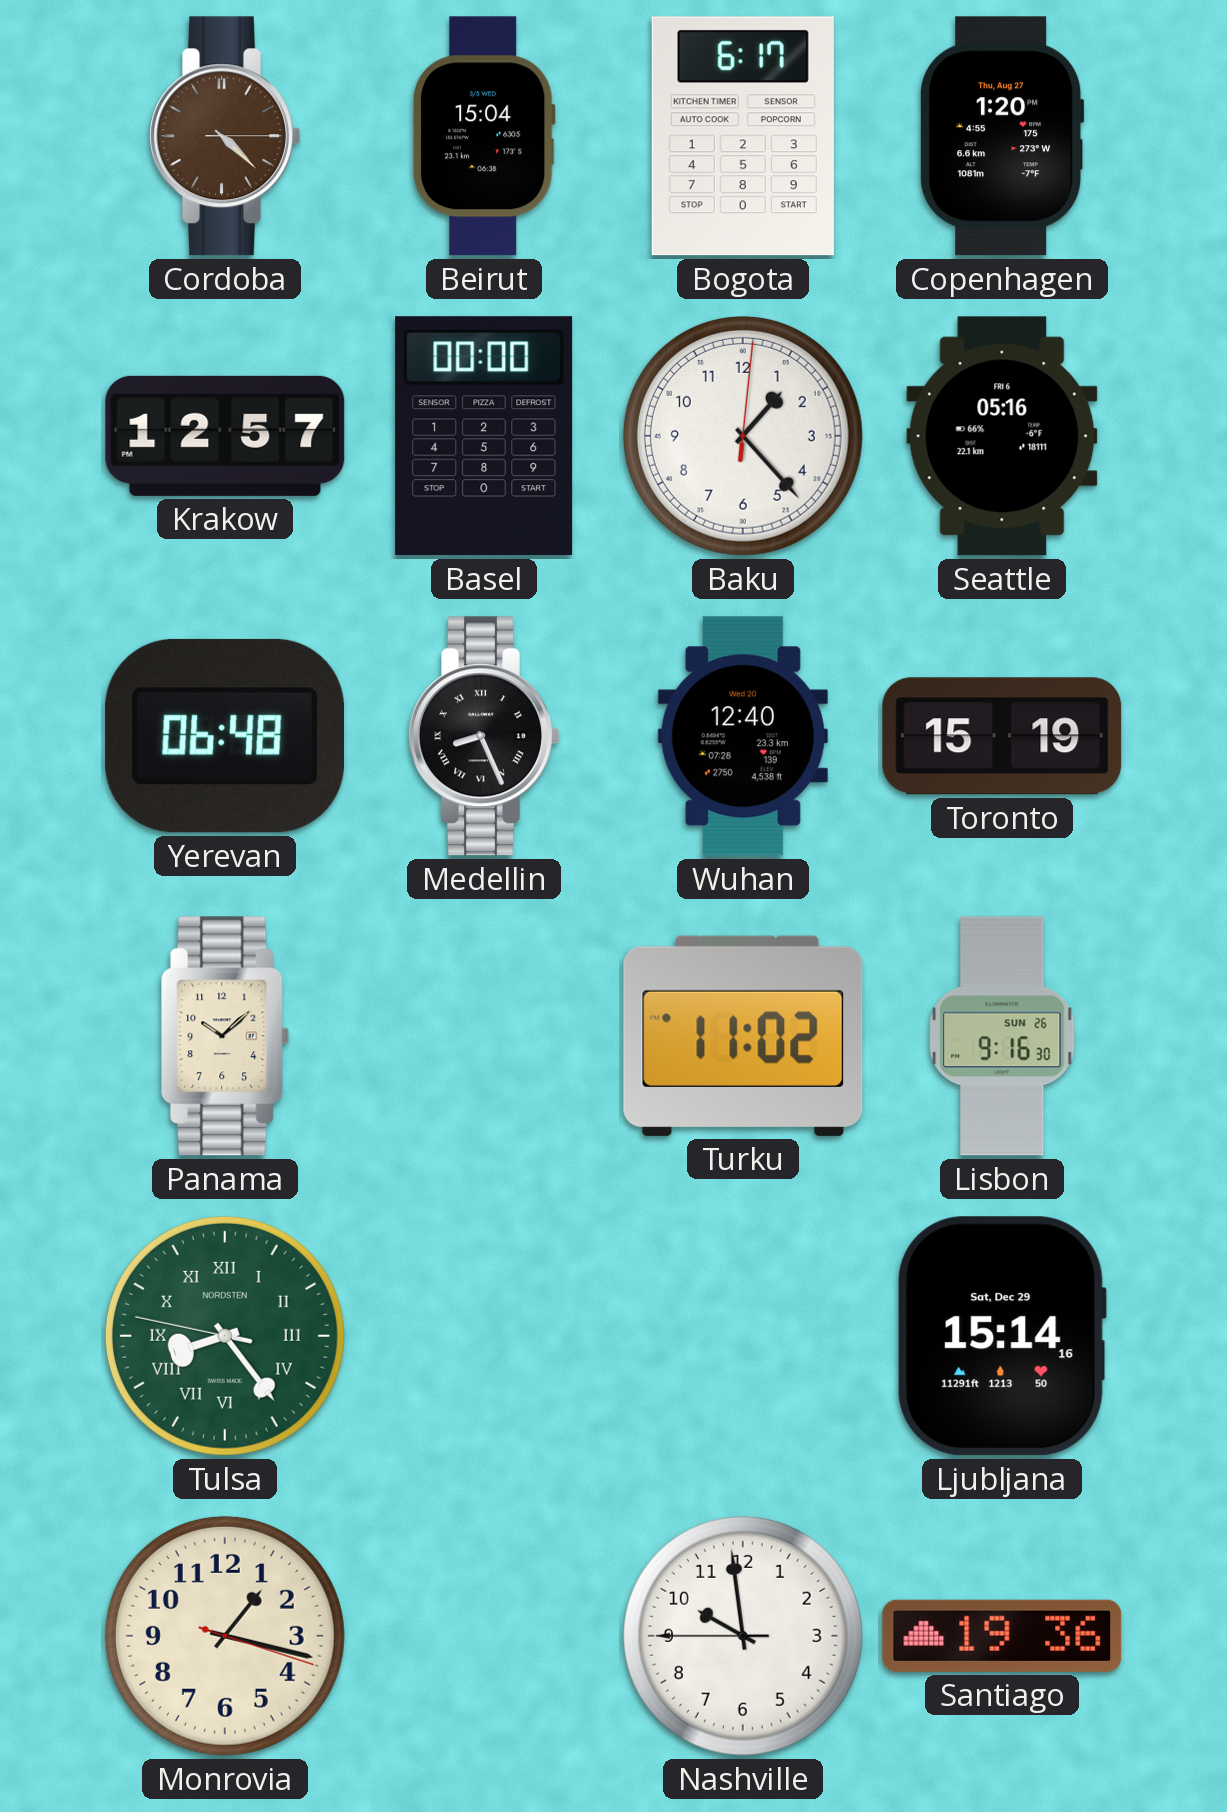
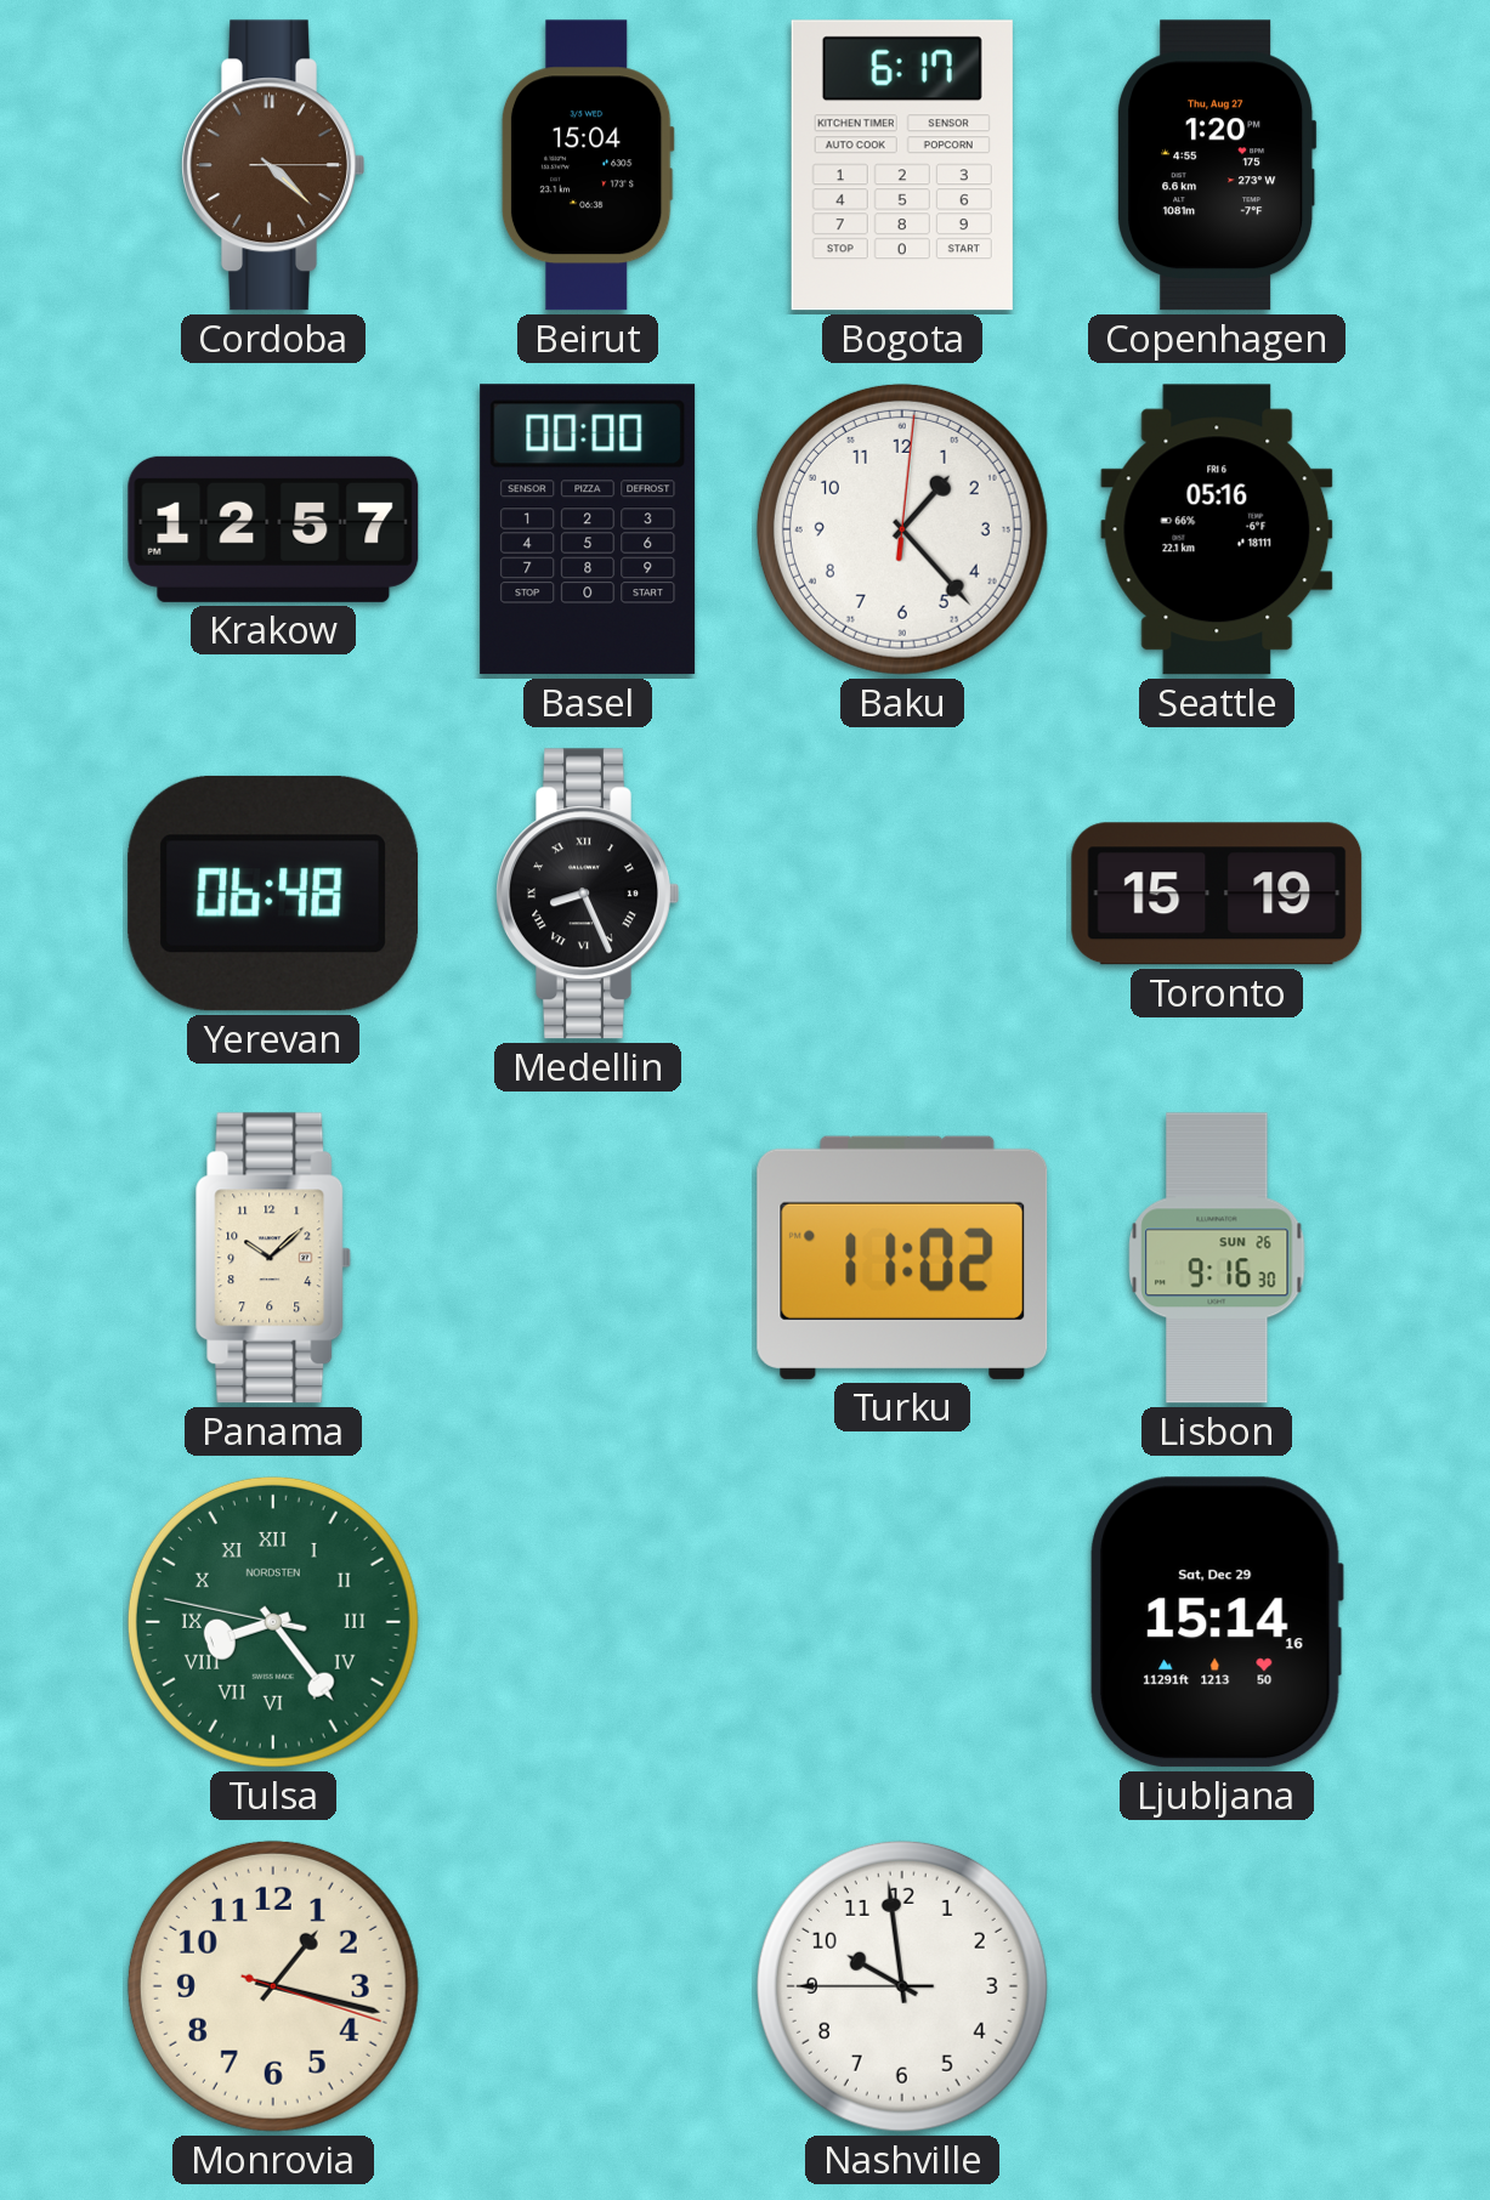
Wuhan: 12:40 -> none
Santiago: 19:36 -> none
